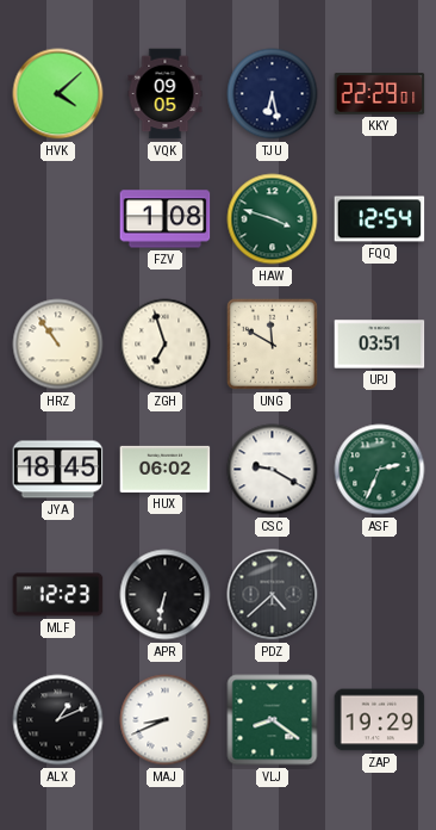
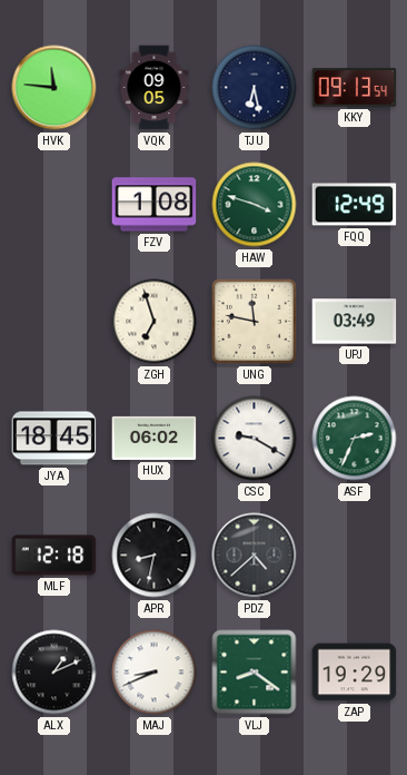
HVK: 4:08 -> 11:46
KKY: 22:29 -> 09:13
FQQ: 12:54 -> 12:49
HRZ: 10:54 -> none
UNG: 11:50 -> 11:47
UPJ: 03:51 -> 03:49
MLF: 12:23 -> 12:18
APR: 6:32 -> 8:32
